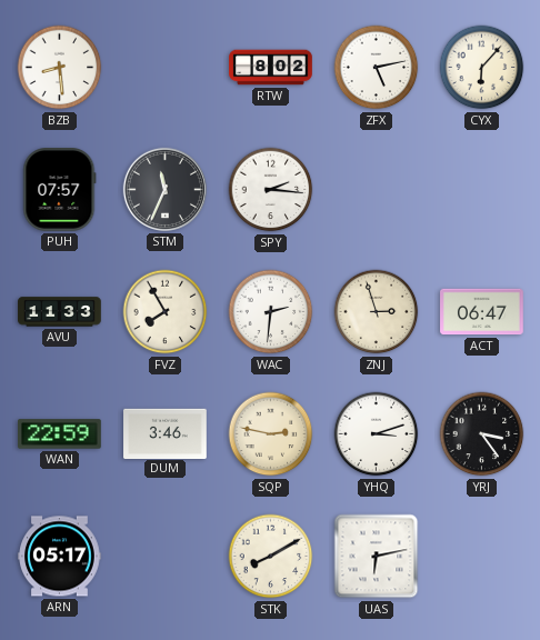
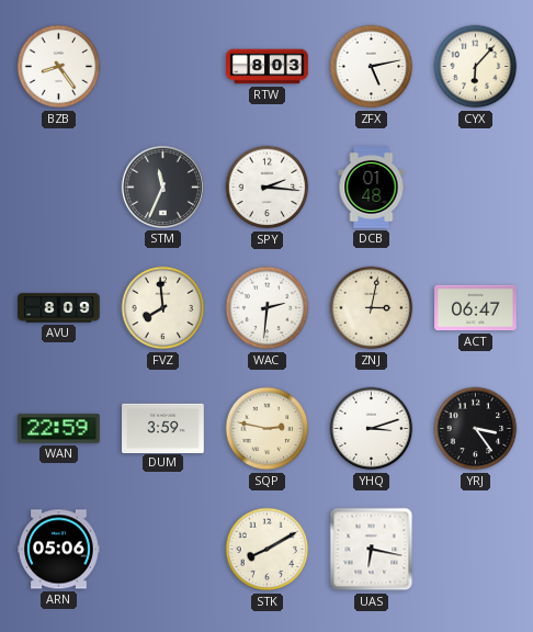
BZB: 8:29 -> 8:24
RTW: 8:02 -> 8:03
PUH: 07:57 -> none
DCB: none -> 01:48
AVU: 11:33 -> 8:09
FVZ: 7:55 -> 7:59
ZNJ: 2:57 -> 3:02
DUM: 3:46 -> 3:59
ARN: 05:17 -> 05:06
UAS: 6:13 -> 6:17
